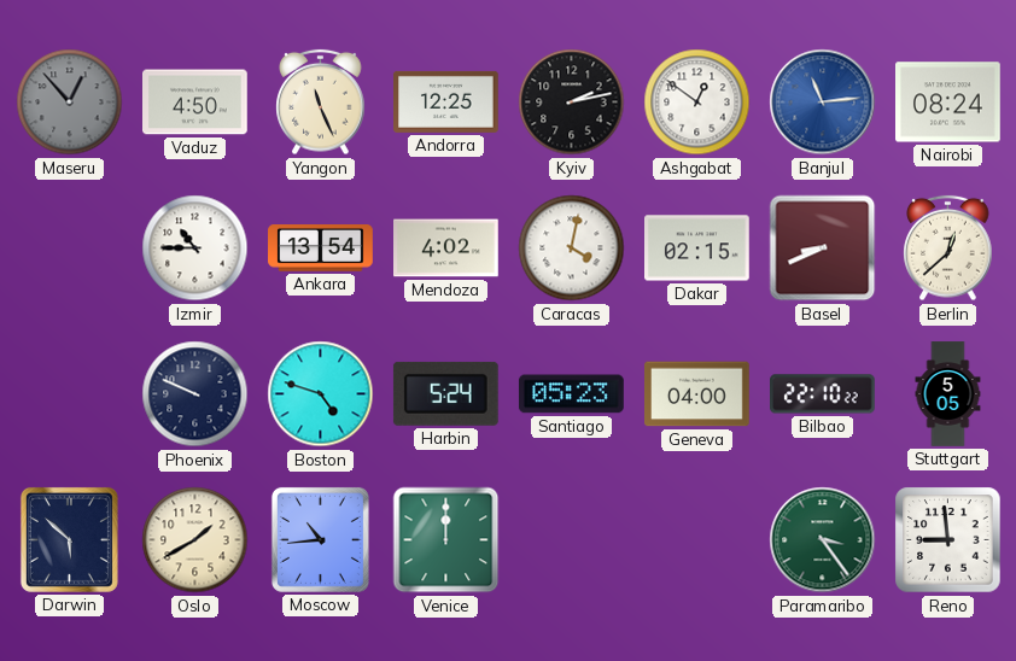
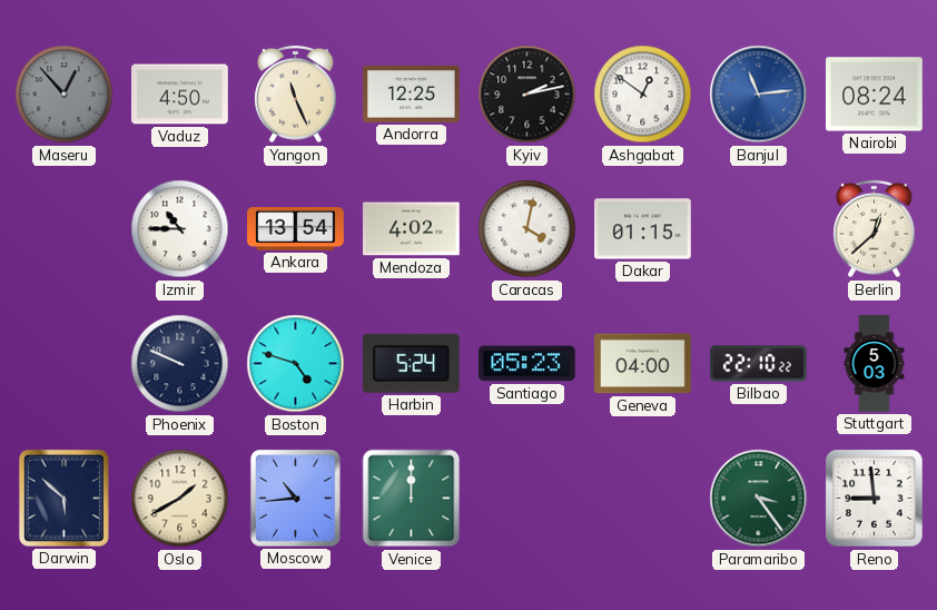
Dakar: 02:15 -> 01:15
Basel: 8:41 -> none
Stuttgart: 5:05 -> 5:03
